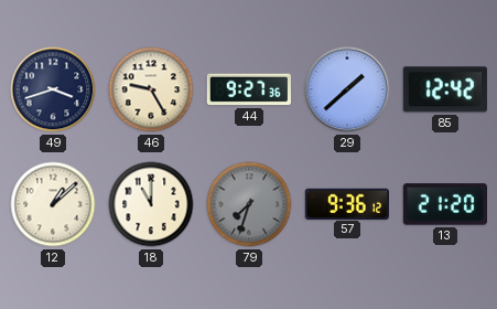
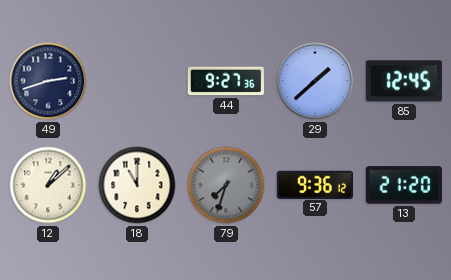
49: 3:42 -> 2:42
46: 9:25 -> none
85: 12:42 -> 12:45
